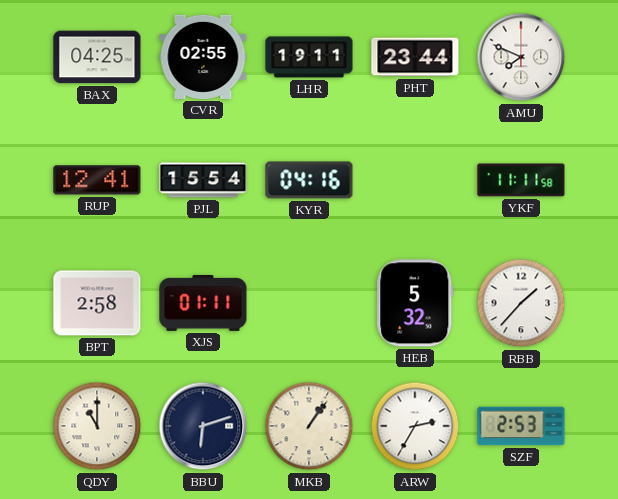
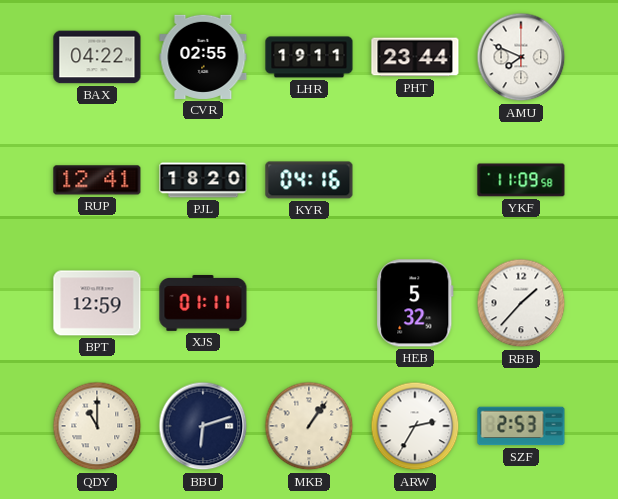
BAX: 04:25 -> 04:22
PJL: 15:54 -> 18:20
YKF: 11:11 -> 11:09
BPT: 2:58 -> 12:59
